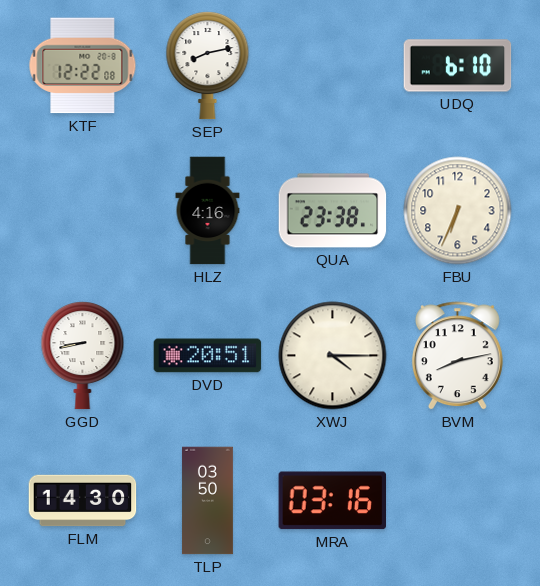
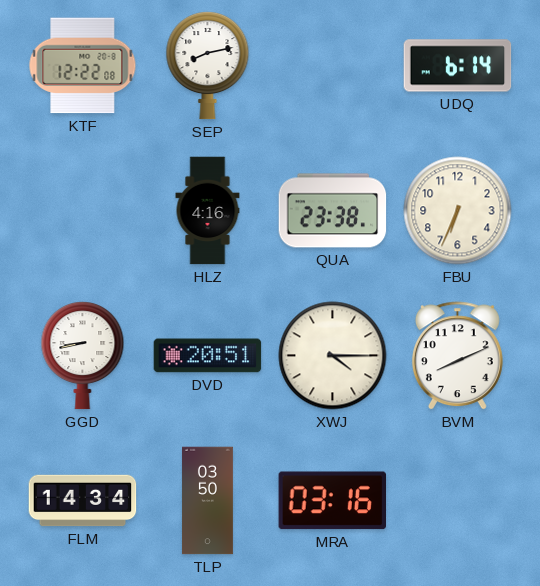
UDQ: 6:10 -> 6:14
BVM: 8:13 -> 8:11
FLM: 14:30 -> 14:34
